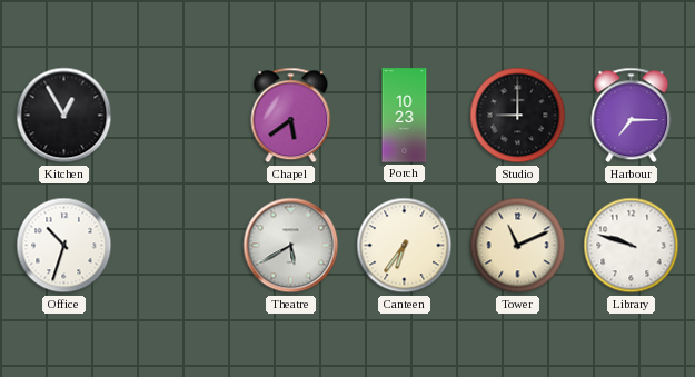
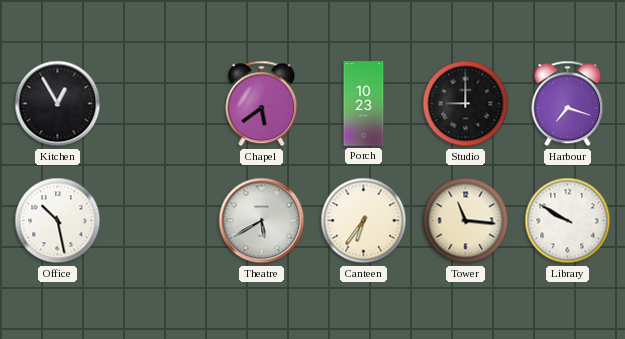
Harbour: 7:15 -> 7:18
Office: 10:33 -> 10:28
Tower: 11:11 -> 11:16
Library: 9:48 -> 9:50
